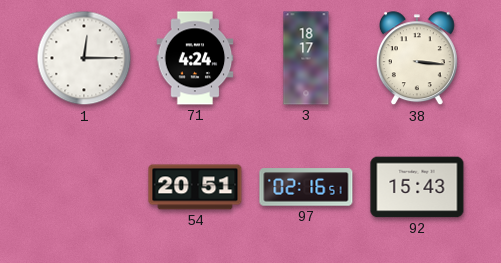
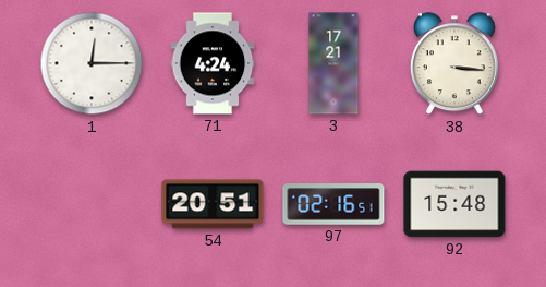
3: 18:17 -> 17:21
92: 15:43 -> 15:48
